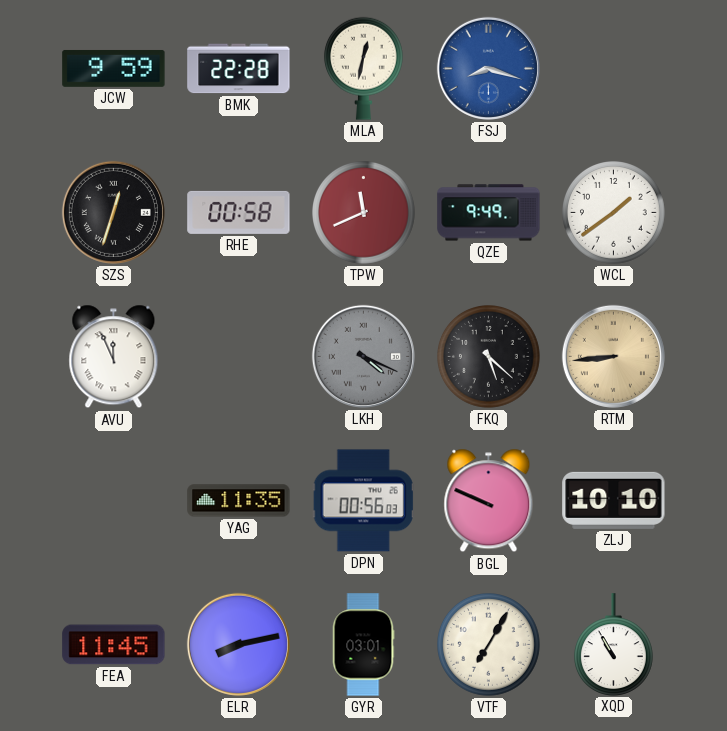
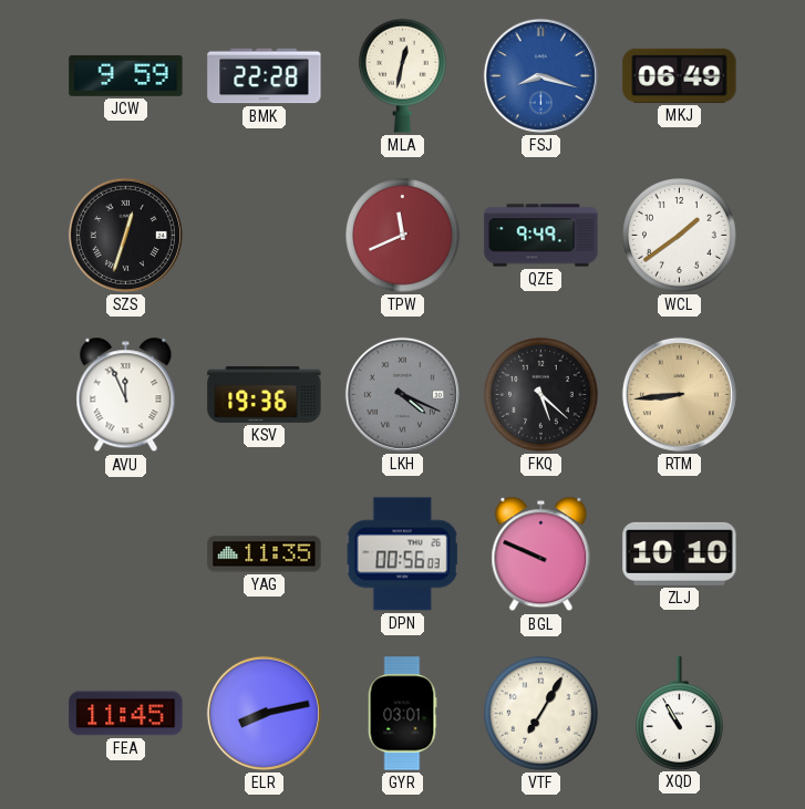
MKJ: none -> 06:49
RHE: 00:58 -> none
KSV: none -> 19:36
